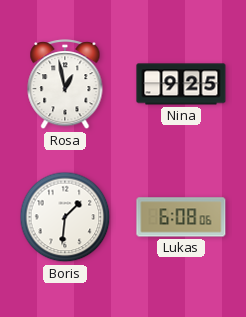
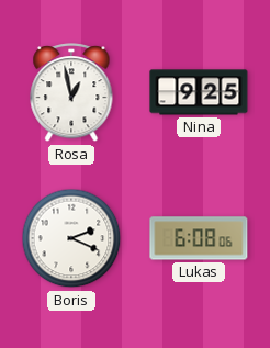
Boris: 1:31 -> 2:19
